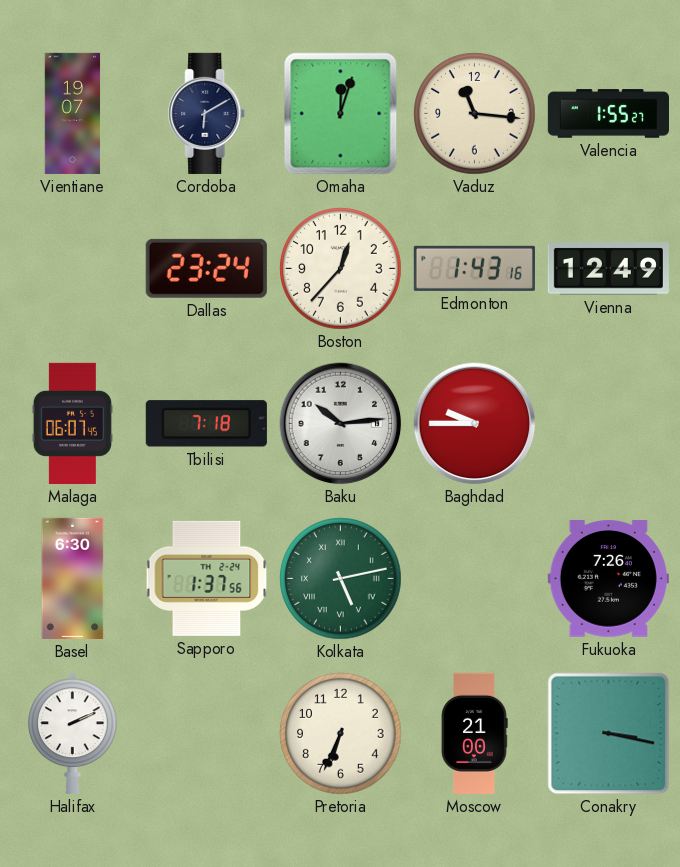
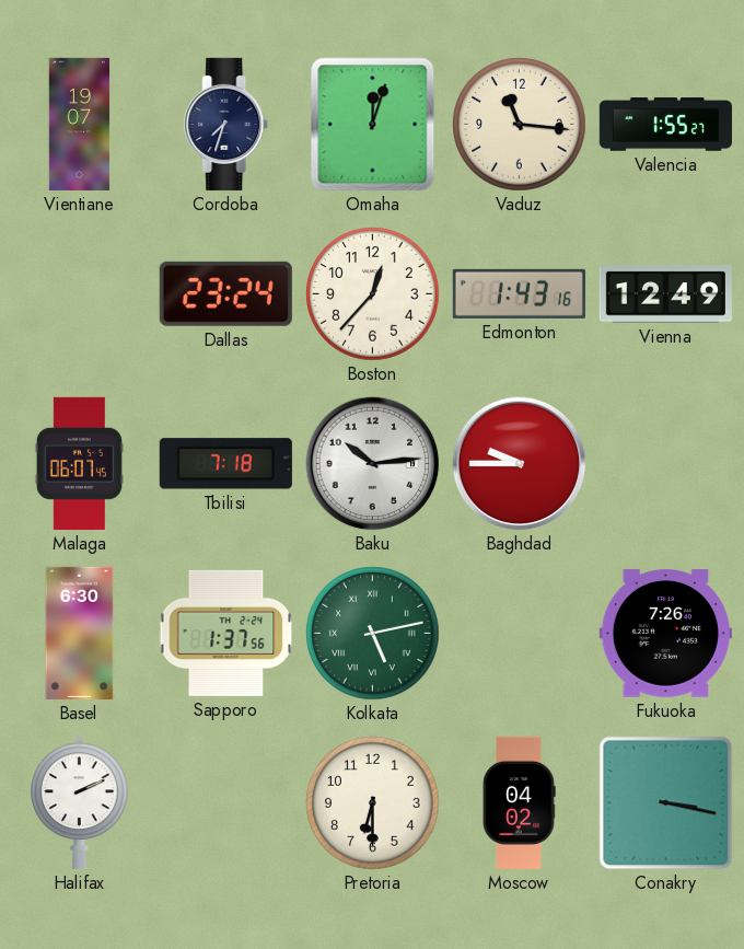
Cordoba: 6:10 -> 7:33
Pretoria: 6:34 -> 6:30
Moscow: 21:00 -> 04:02
